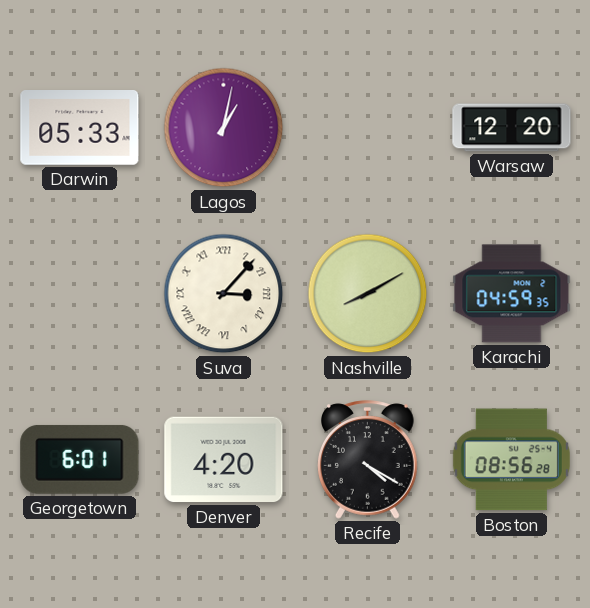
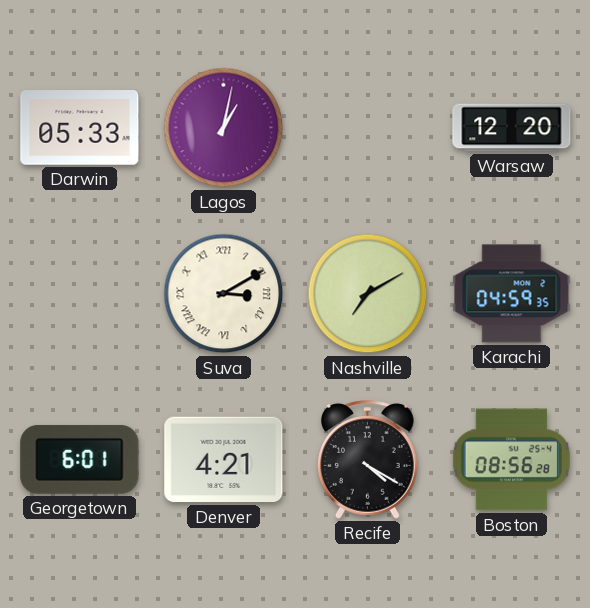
Suva: 3:07 -> 3:10
Nashville: 8:10 -> 7:10
Denver: 4:20 -> 4:21
